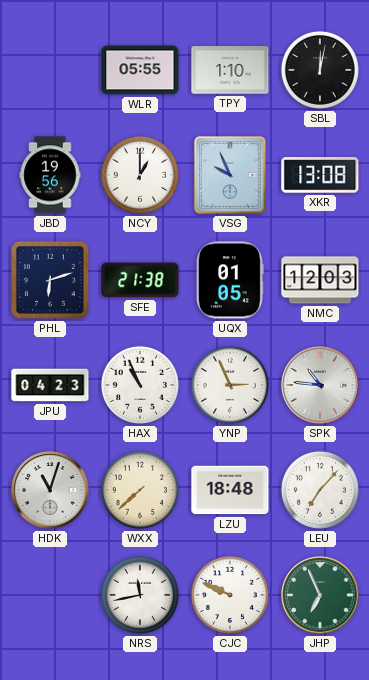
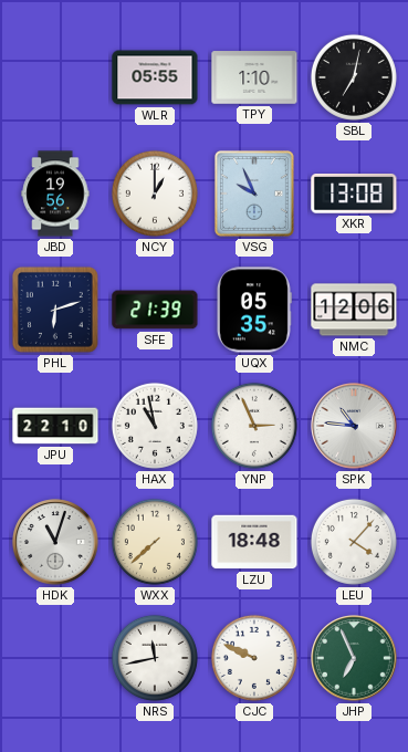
SBL: 12:02 -> 7:02
SFE: 21:38 -> 21:39
UQX: 01:05 -> 05:35
NMC: 12:03 -> 12:06
JPU: 04:23 -> 22:10
HAX: 10:56 -> 10:58
LEU: 7:07 -> 4:07
